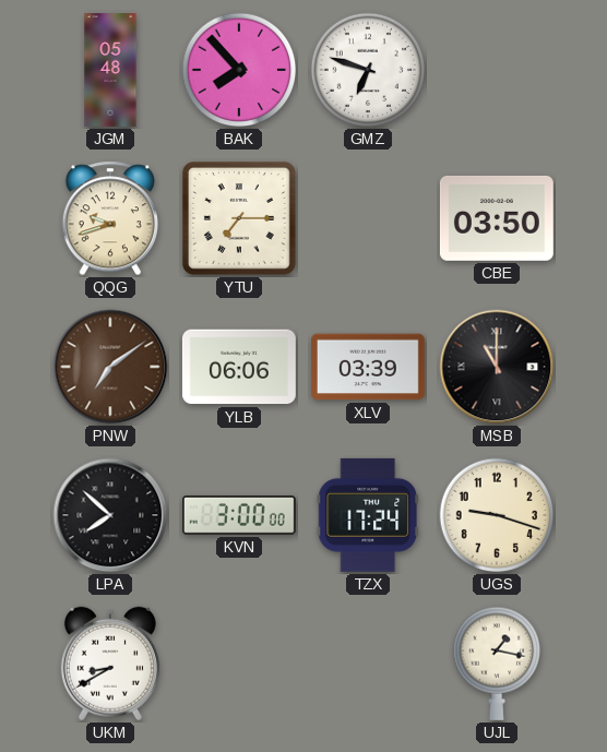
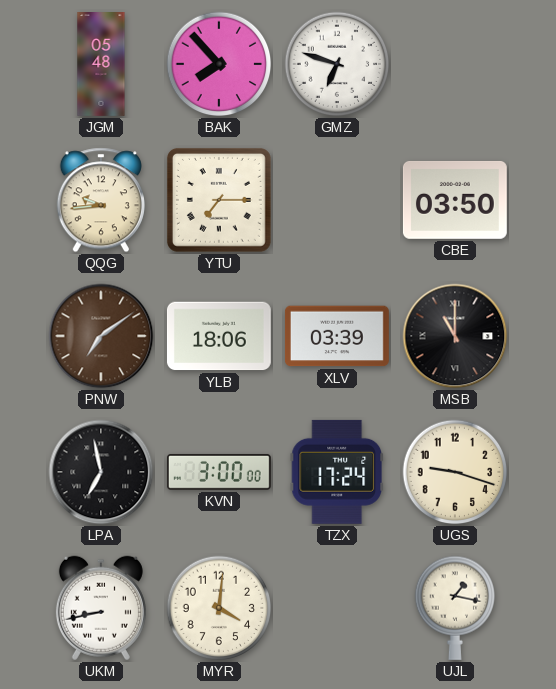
QQG: 9:42 -> 9:44
YLB: 06:06 -> 18:06
LPA: 7:52 -> 6:58
UKM: 8:40 -> 8:43
MYR: none -> 4:01
